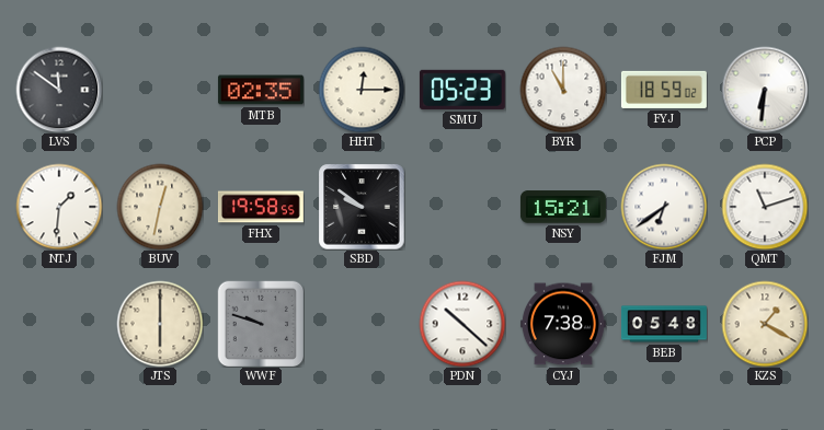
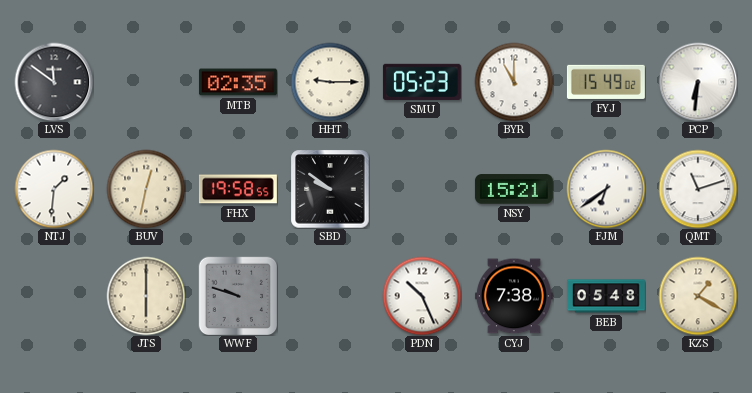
HHT: 12:15 -> 9:15
FYJ: 18:59 -> 15:49
PDN: 10:22 -> 10:26
